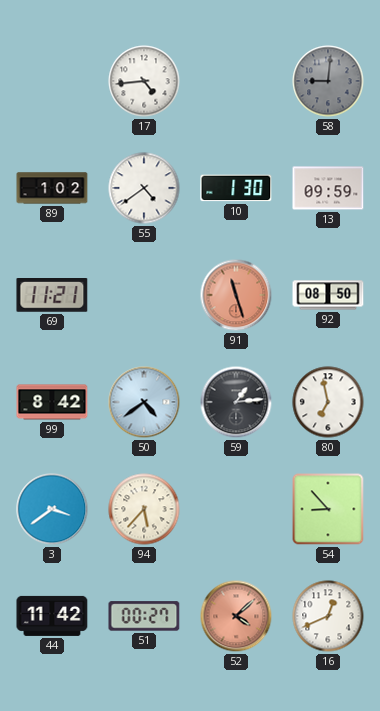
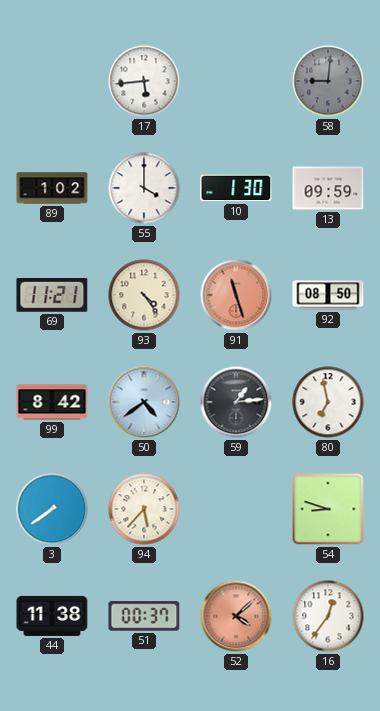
17: 4:44 -> 5:44
55: 4:39 -> 4:00
93: none -> 4:24
3: 3:39 -> 7:39
54: 8:53 -> 8:48
44: 11:42 -> 11:38
51: 00:27 -> 00:37
16: 12:41 -> 12:36
